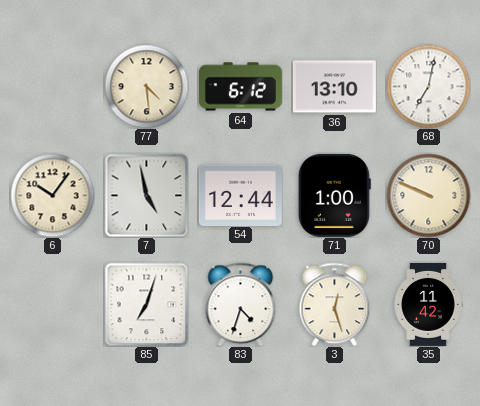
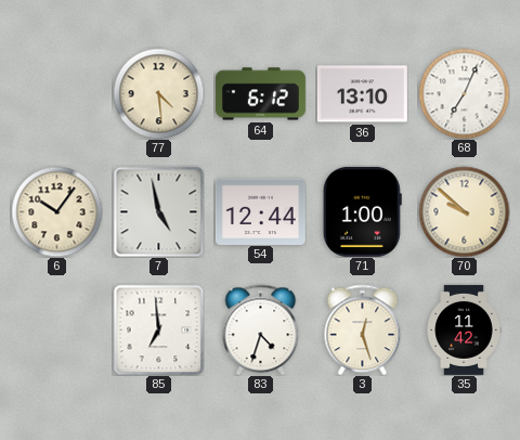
68: 7:02 -> 7:04
70: 9:49 -> 9:52
85: 7:03 -> 6:59
